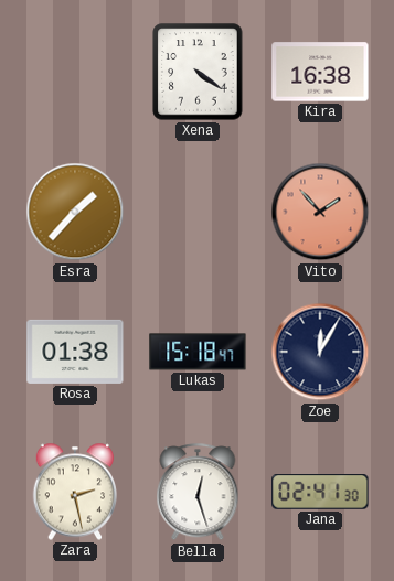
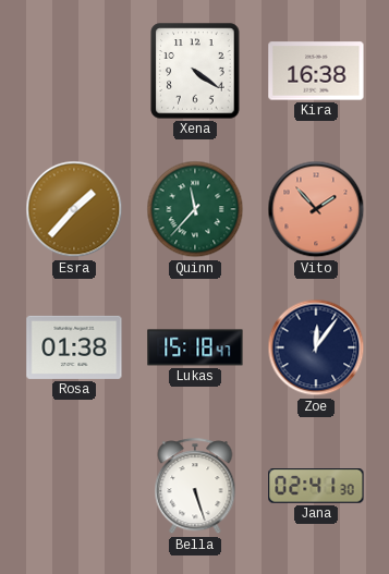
Quinn: none -> 11:37
Zoe: 12:05 -> 12:06
Zara: 2:28 -> none
Bella: 12:27 -> 5:27
